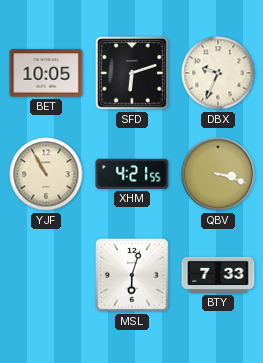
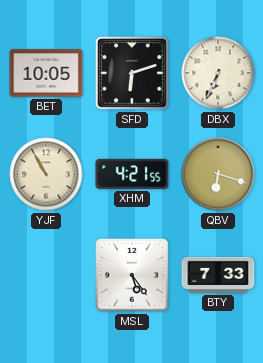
DBX: 9:34 -> 6:34
QBV: 3:18 -> 6:18
MSL: 6:03 -> 5:24
